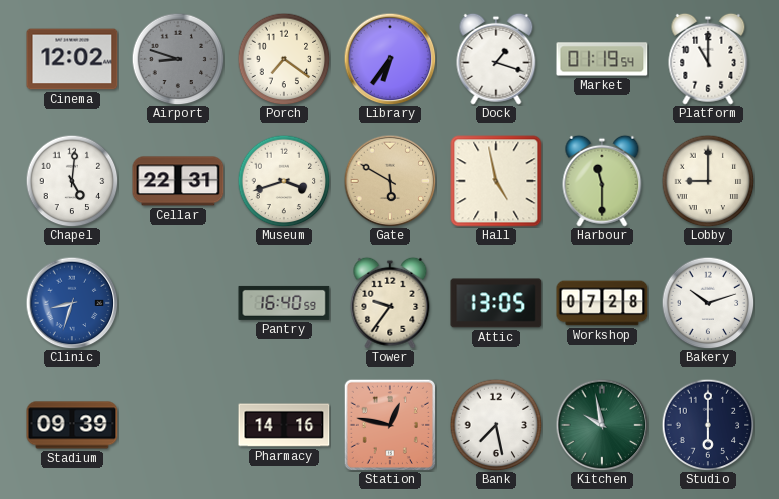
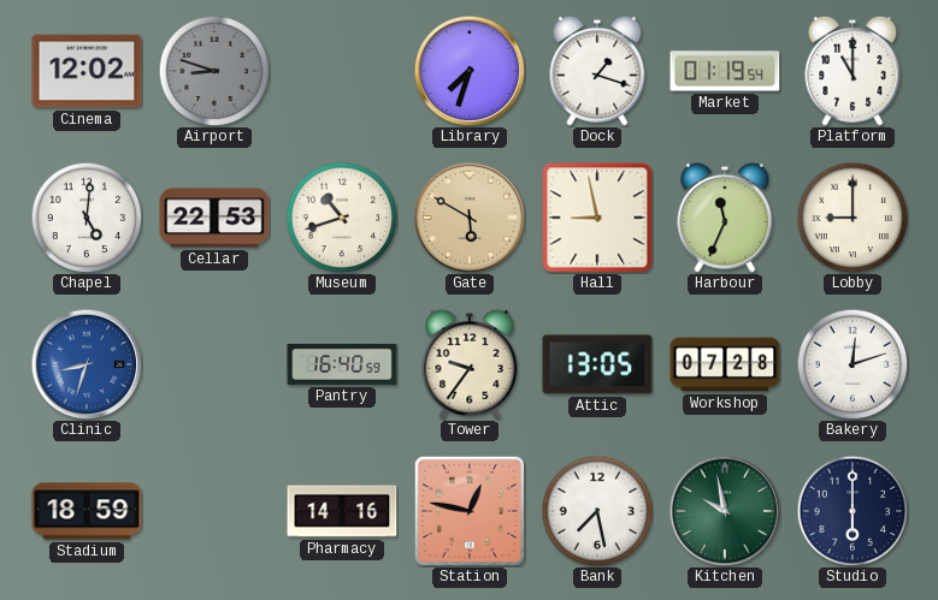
Porch: 7:21 -> none
Library: 6:36 -> 7:33
Cellar: 22:31 -> 22:53
Museum: 3:42 -> 10:42
Hall: 4:58 -> 8:58
Harbour: 11:30 -> 11:34
Bakery: 10:12 -> 12:12
Stadium: 09:39 -> 18:59
